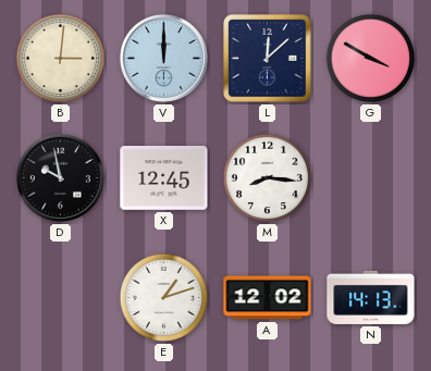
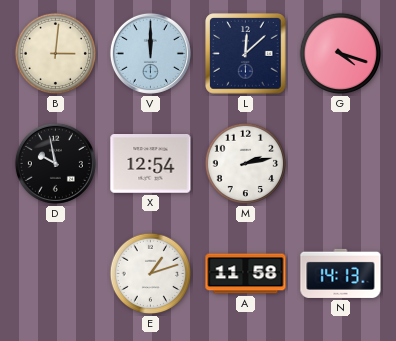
G: 3:50 -> 4:18
X: 12:45 -> 12:54
M: 8:16 -> 2:13
A: 12:02 -> 11:58
